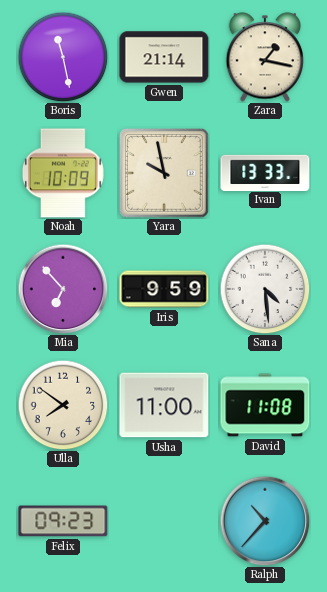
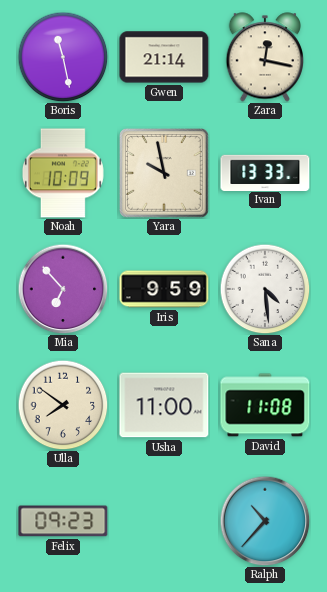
Zara: 1:17 -> 12:17
